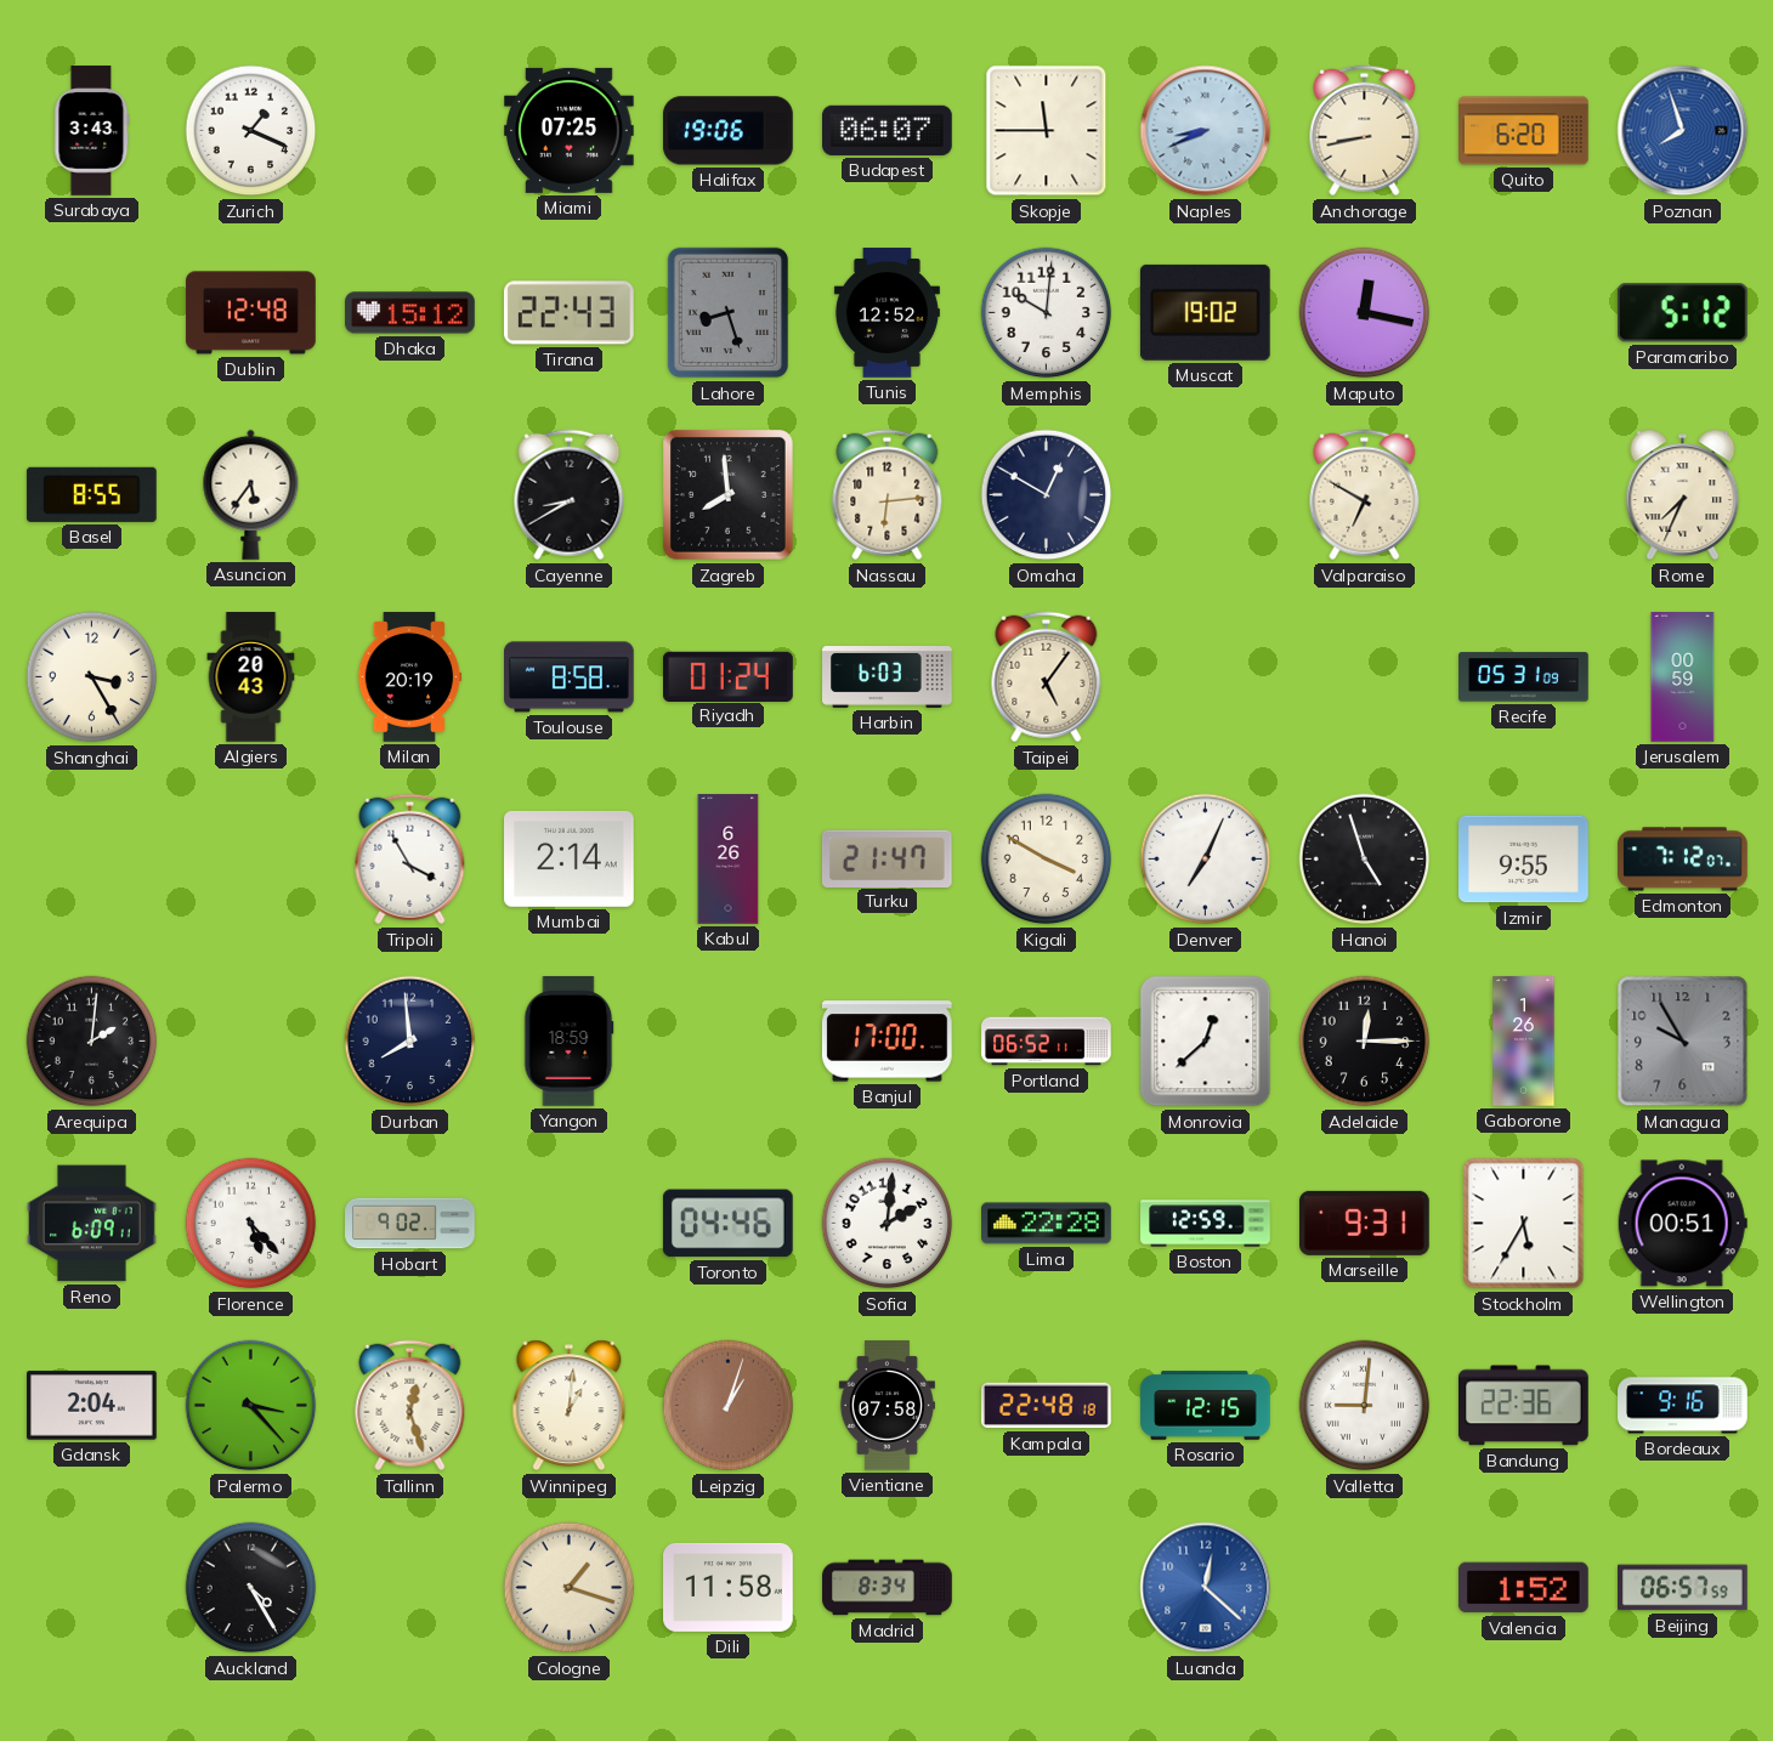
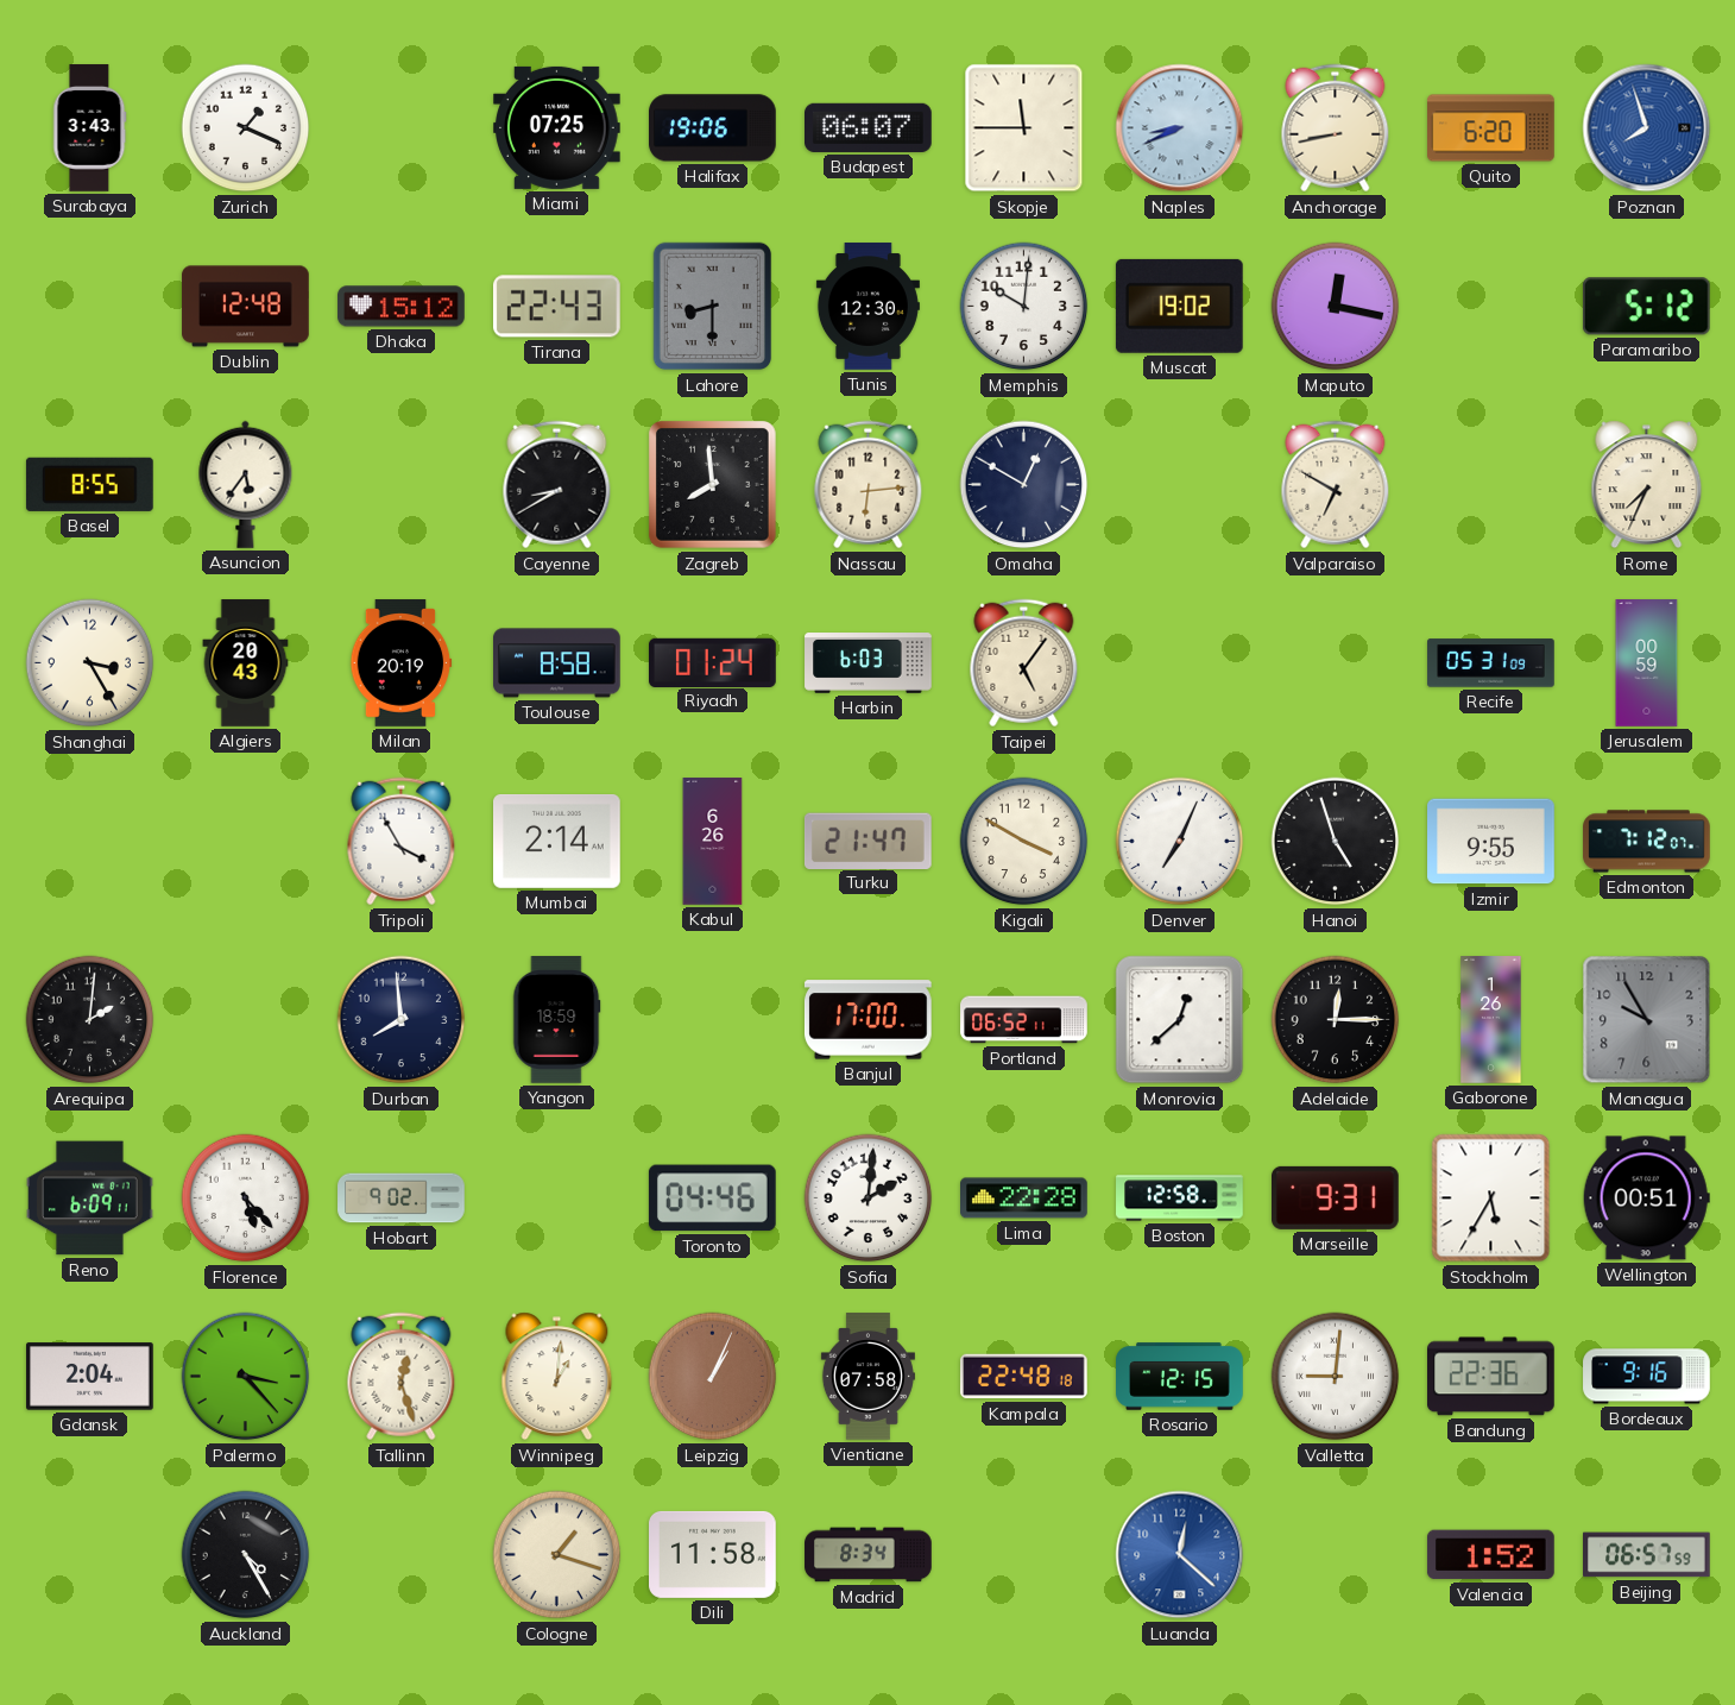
Lahore: 8:27 -> 8:30
Tunis: 12:52 -> 12:30
Boston: 12:59 -> 12:58
Leipzig: 1:03 -> 1:04
